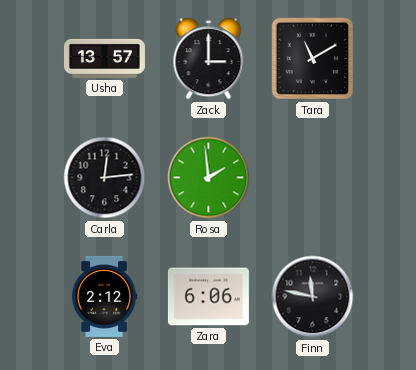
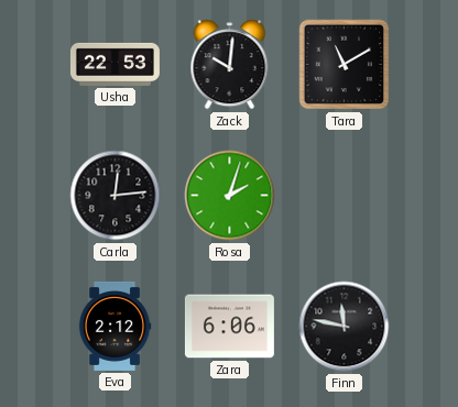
Usha: 13:57 -> 22:53
Zack: 3:00 -> 10:01
Rosa: 1:59 -> 2:03
